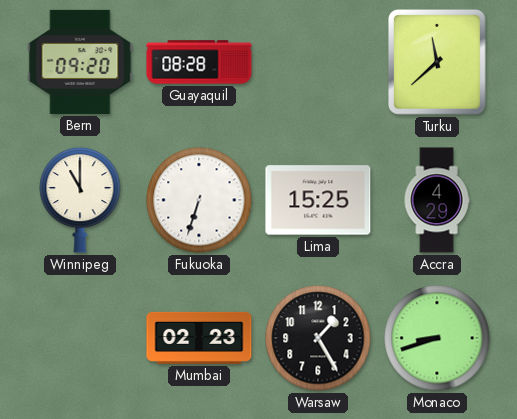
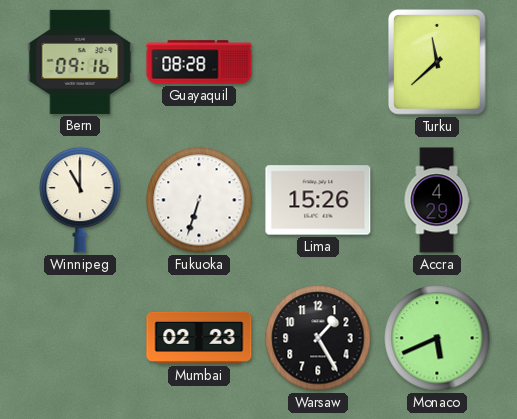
Bern: 09:20 -> 09:16
Lima: 15:25 -> 15:26
Monaco: 8:42 -> 5:41
